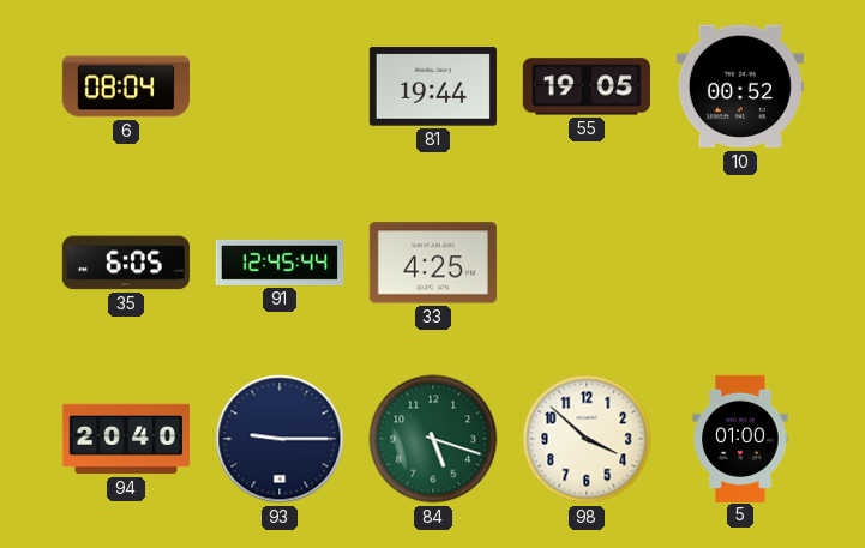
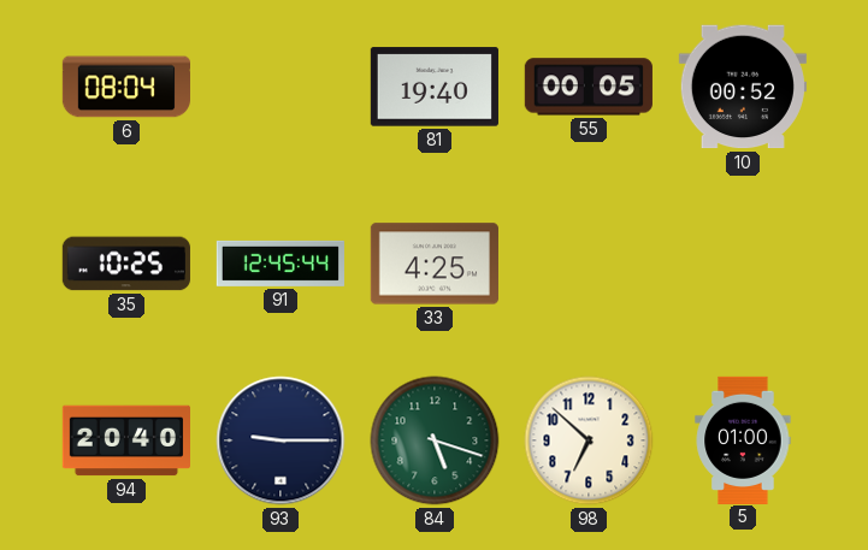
81: 19:44 -> 19:40
55: 19:05 -> 00:05
35: 6:05 -> 10:25
98: 3:52 -> 6:52
